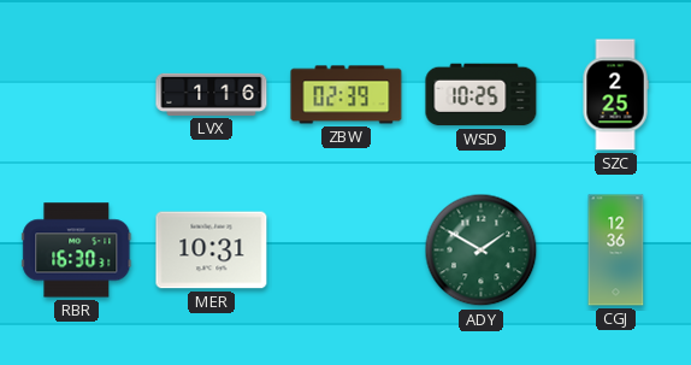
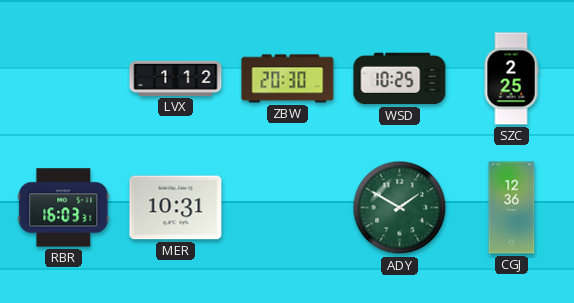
LVX: 1:16 -> 1:12
ZBW: 02:39 -> 20:30
RBR: 16:30 -> 16:03
